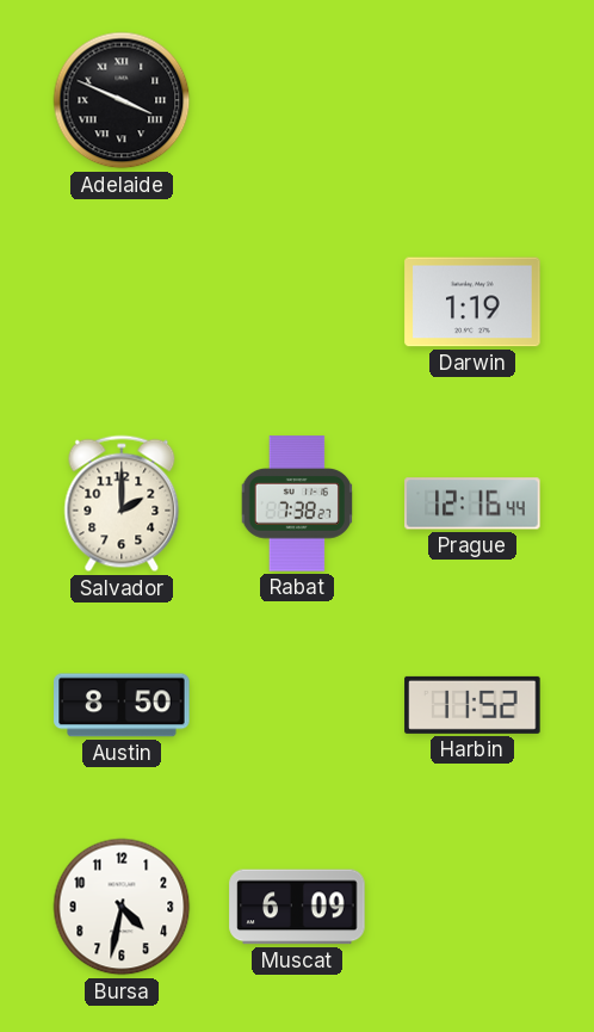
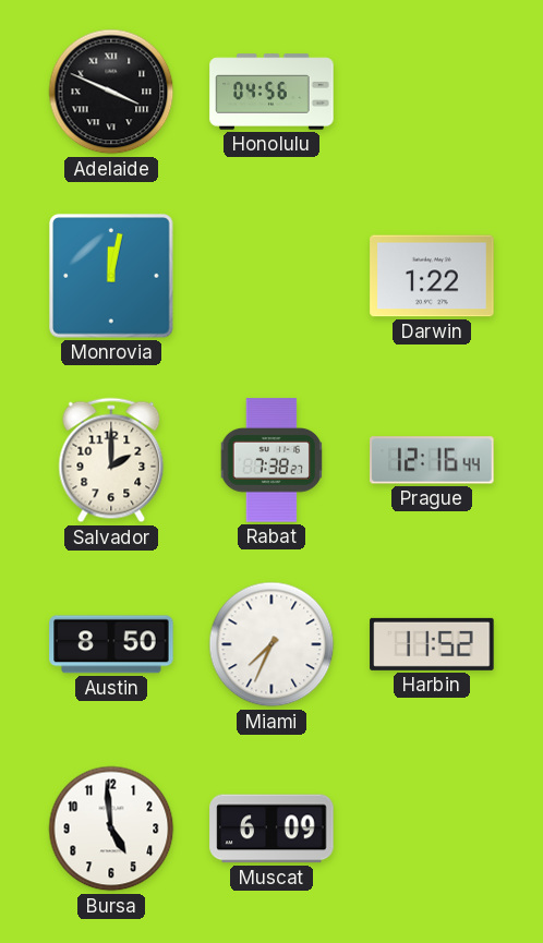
Honolulu: none -> 04:56
Monrovia: none -> 12:02
Darwin: 1:19 -> 1:22
Miami: none -> 7:34
Bursa: 4:32 -> 4:59
